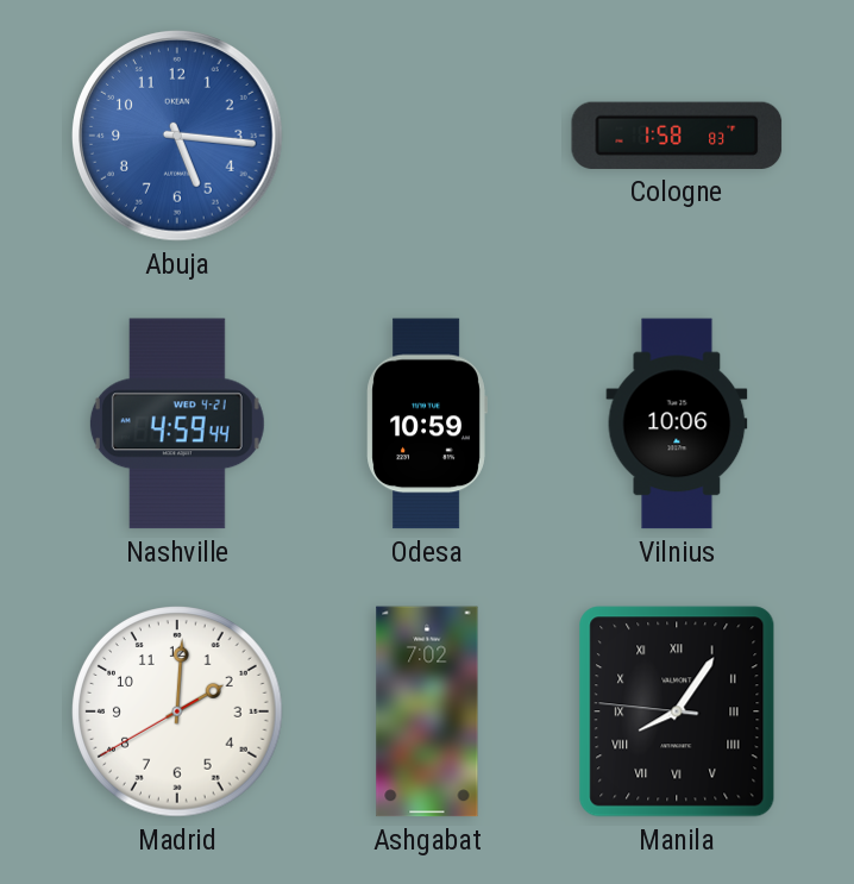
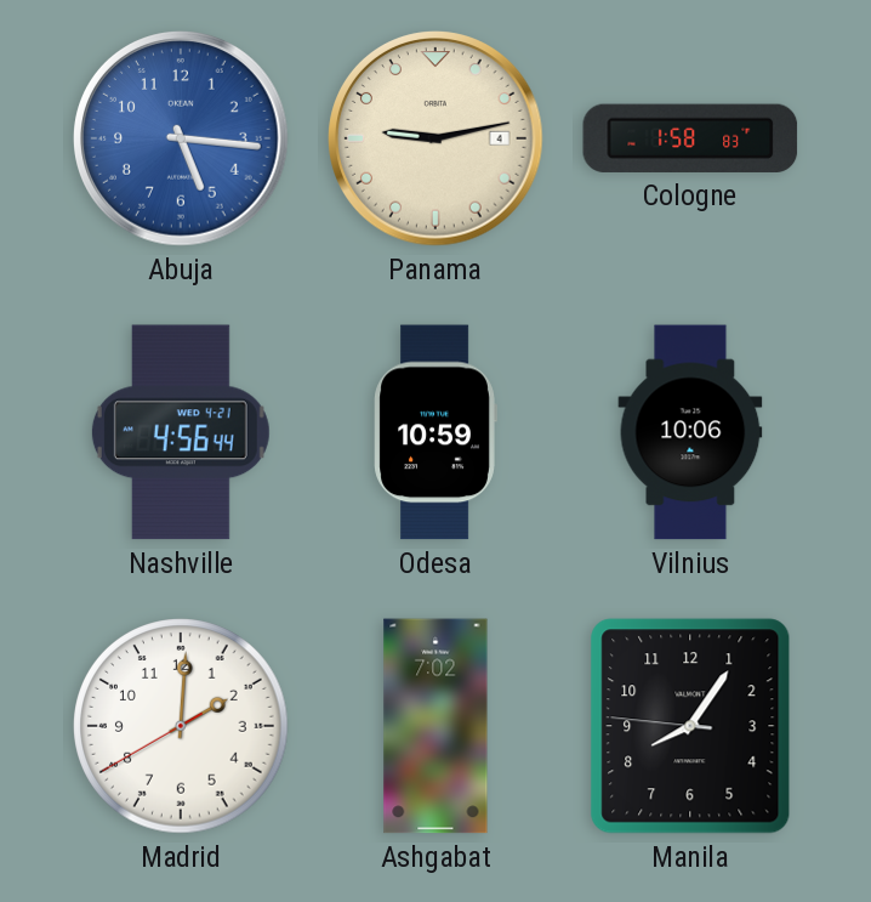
Panama: none -> 9:13
Nashville: 4:59 -> 4:56
Manila numerals: Roman -> Arabic
